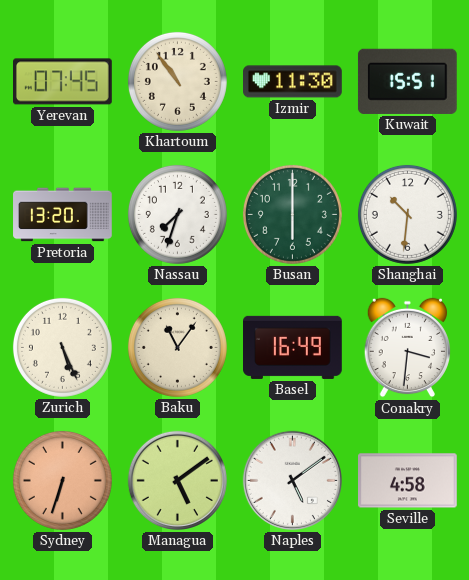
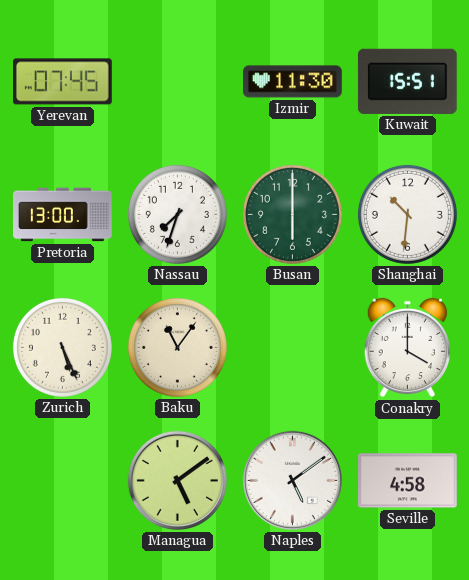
Khartoum: 10:54 -> none
Pretoria: 13:20 -> 13:00
Basel: 16:49 -> none
Conakry: 3:31 -> 4:00
Sydney: 6:33 -> none
